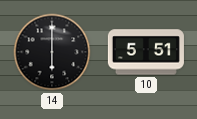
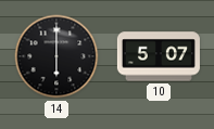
10: 5:51 -> 5:07
